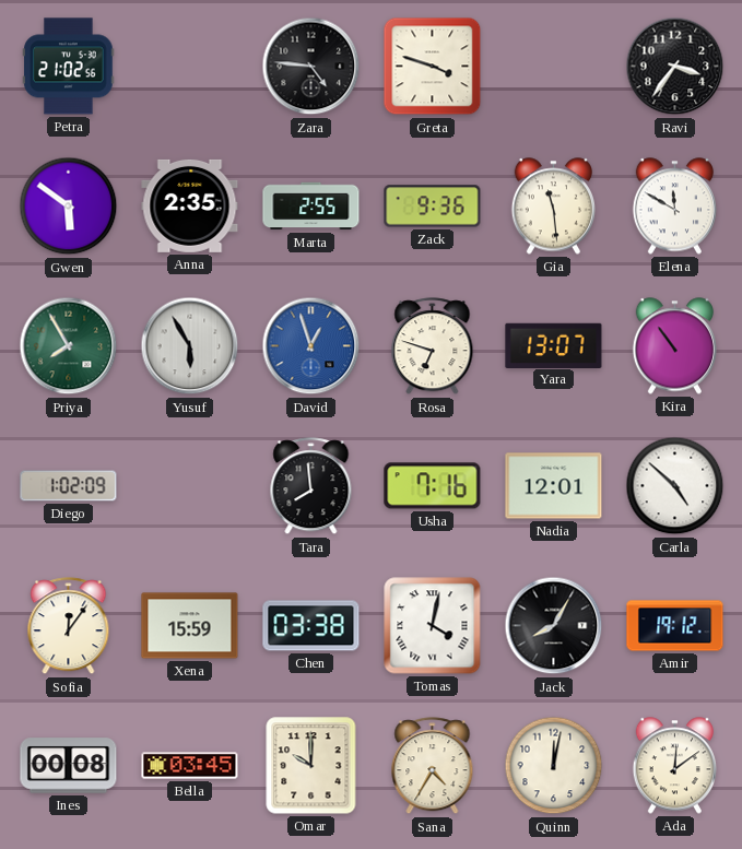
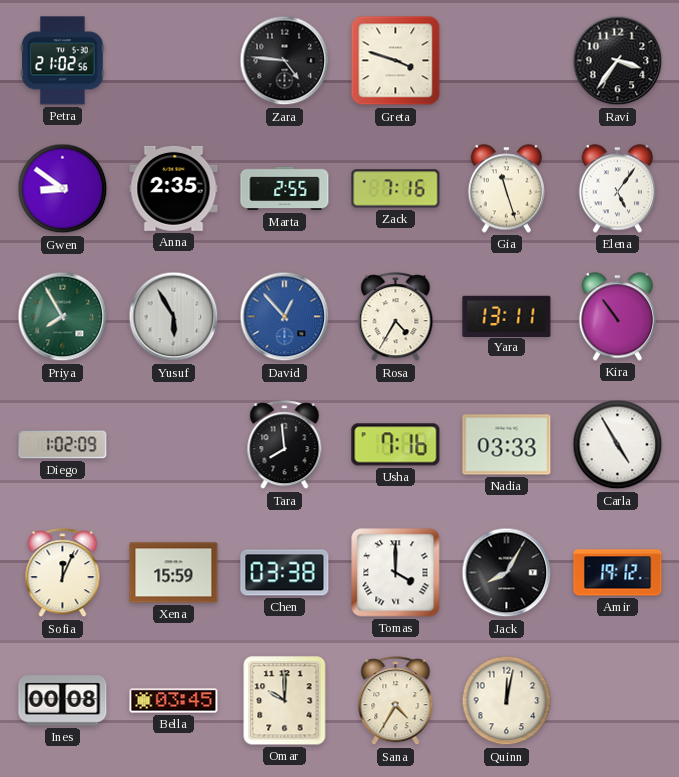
Gwen: 5:51 -> 8:51
Zack: 9:36 -> 7:16
Gia: 11:29 -> 11:27
Elena: 11:50 -> 5:06
David: 12:57 -> 12:53
Rosa: 6:48 -> 4:35
Yara: 13:07 -> 13:11
Nadia: 12:01 -> 03:33
Carla: 4:52 -> 4:55
Sofia: 12:06 -> 12:04
Tomas: 4:02 -> 4:00
Ada: 12:09 -> none
